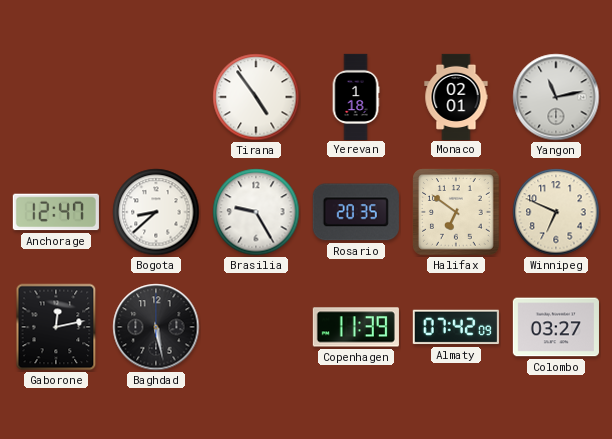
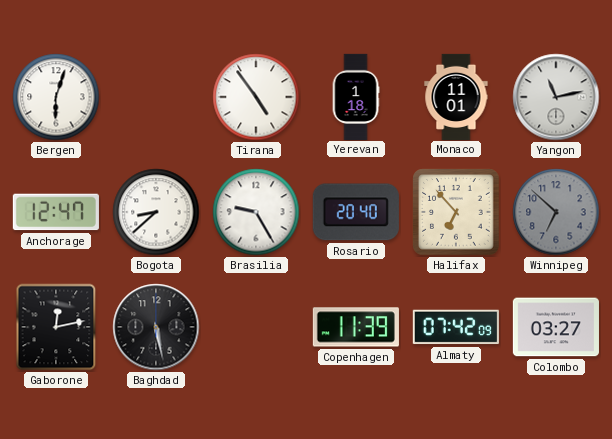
Bergen: none -> 6:03
Monaco: 02:01 -> 11:01
Rosario: 20:35 -> 20:40
Halifax: 6:51 -> 6:53
Winnipeg: 6:49 -> 6:52
Winnipeg dial: cream -> grey
